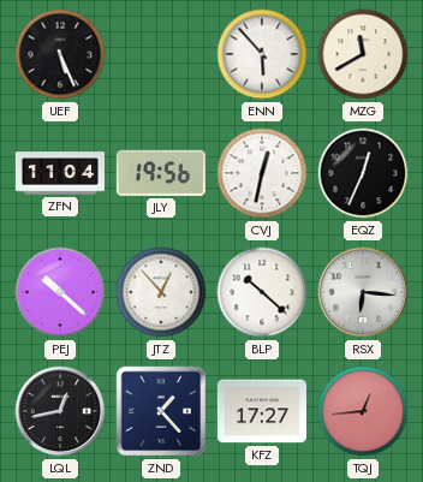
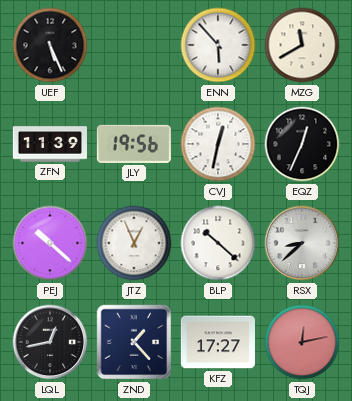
ZFN: 11:04 -> 11:39
JTZ: 12:53 -> 12:56
RSX: 6:16 -> 8:38
TQJ: 12:44 -> 12:13
